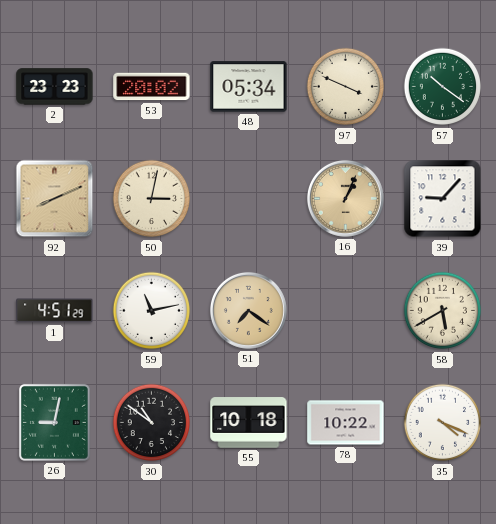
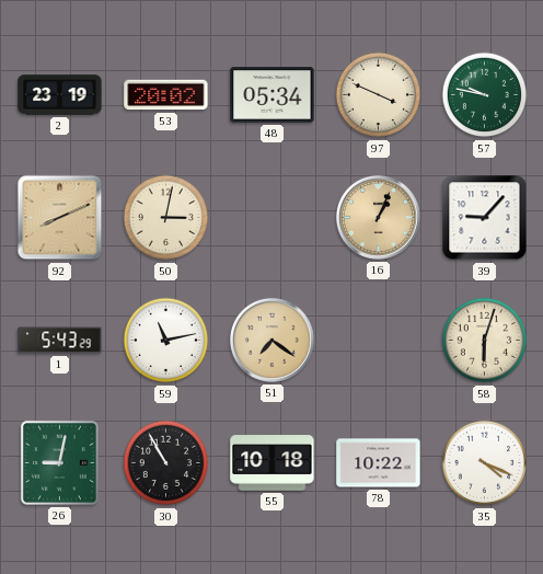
2: 23:23 -> 23:19
57: 10:21 -> 9:47
1: 4:51 -> 5:43
58: 5:40 -> 6:03
30: 10:51 -> 10:55
